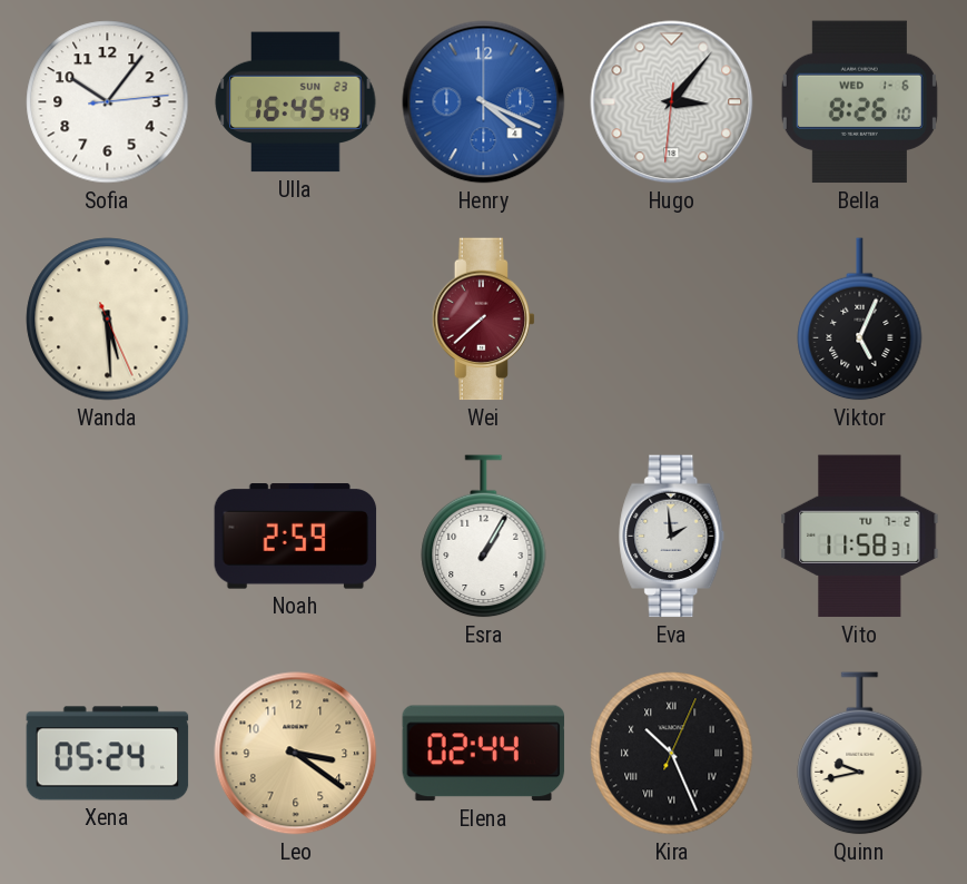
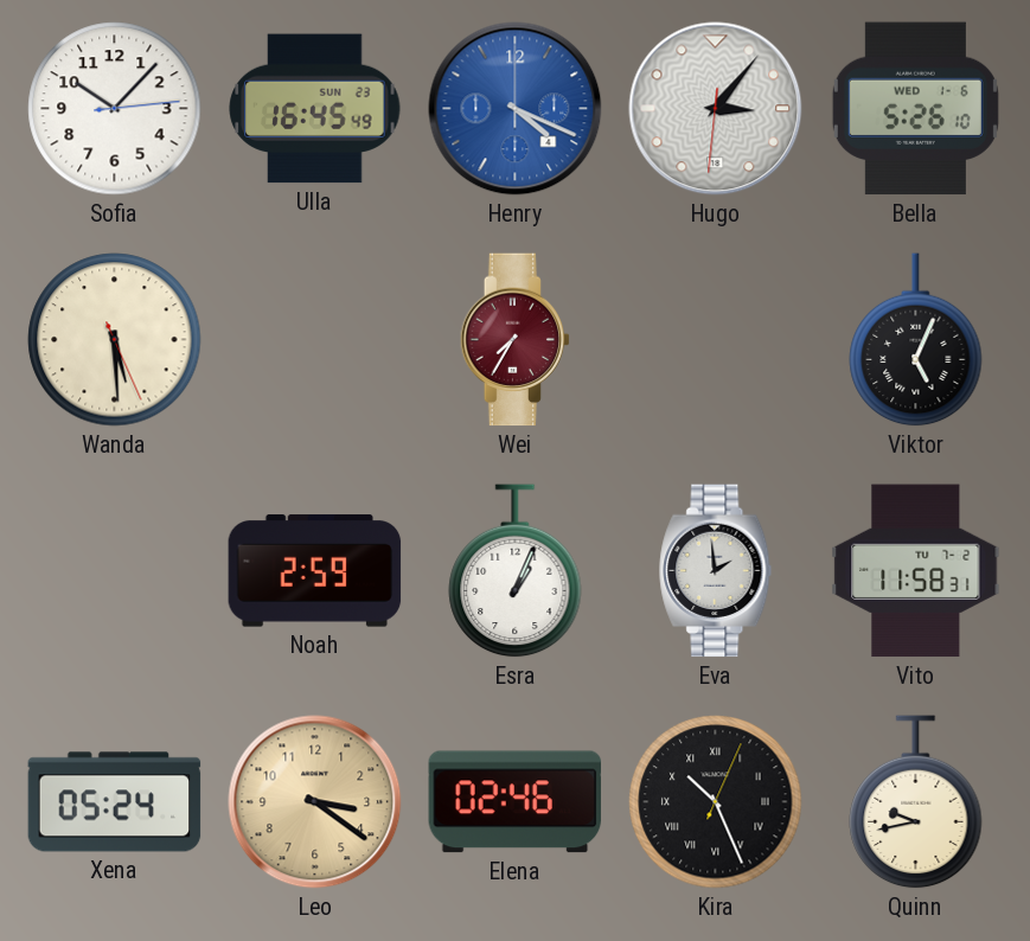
Sofia: 10:06 -> 10:07
Bella: 8:26 -> 5:26
Wei: 7:38 -> 7:35
Esra: 1:05 -> 1:04
Elena: 02:44 -> 02:46
